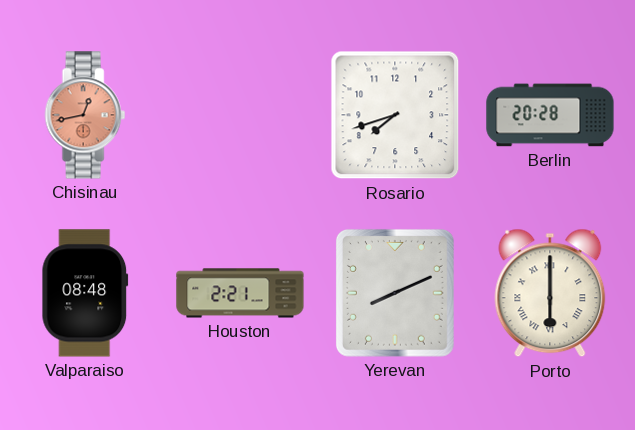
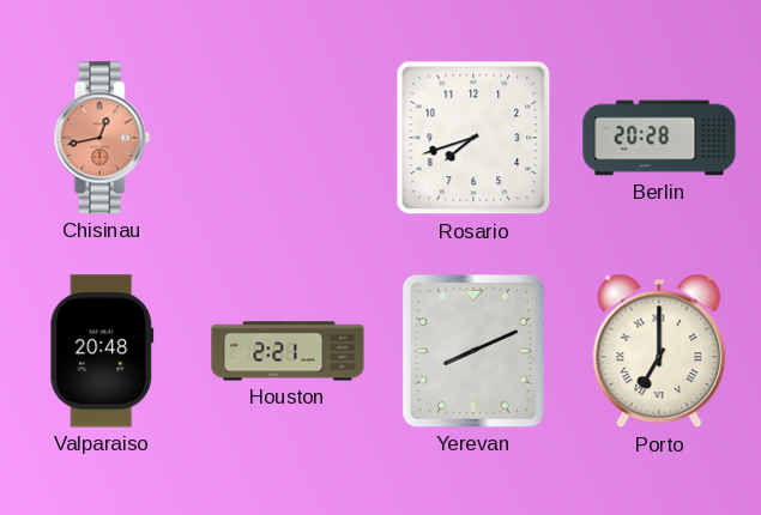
Valparaiso: 08:48 -> 20:48
Porto: 6:00 -> 7:00
